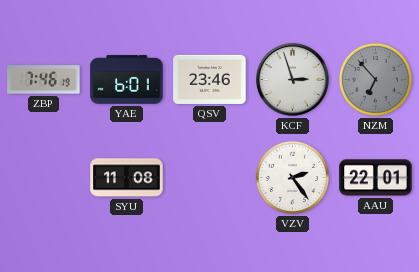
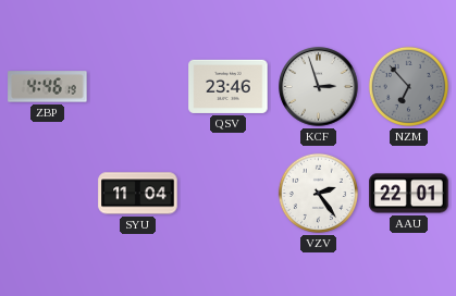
ZBP: 7:46 -> 4:46
YAE: 6:01 -> none
SYU: 11:08 -> 11:04
